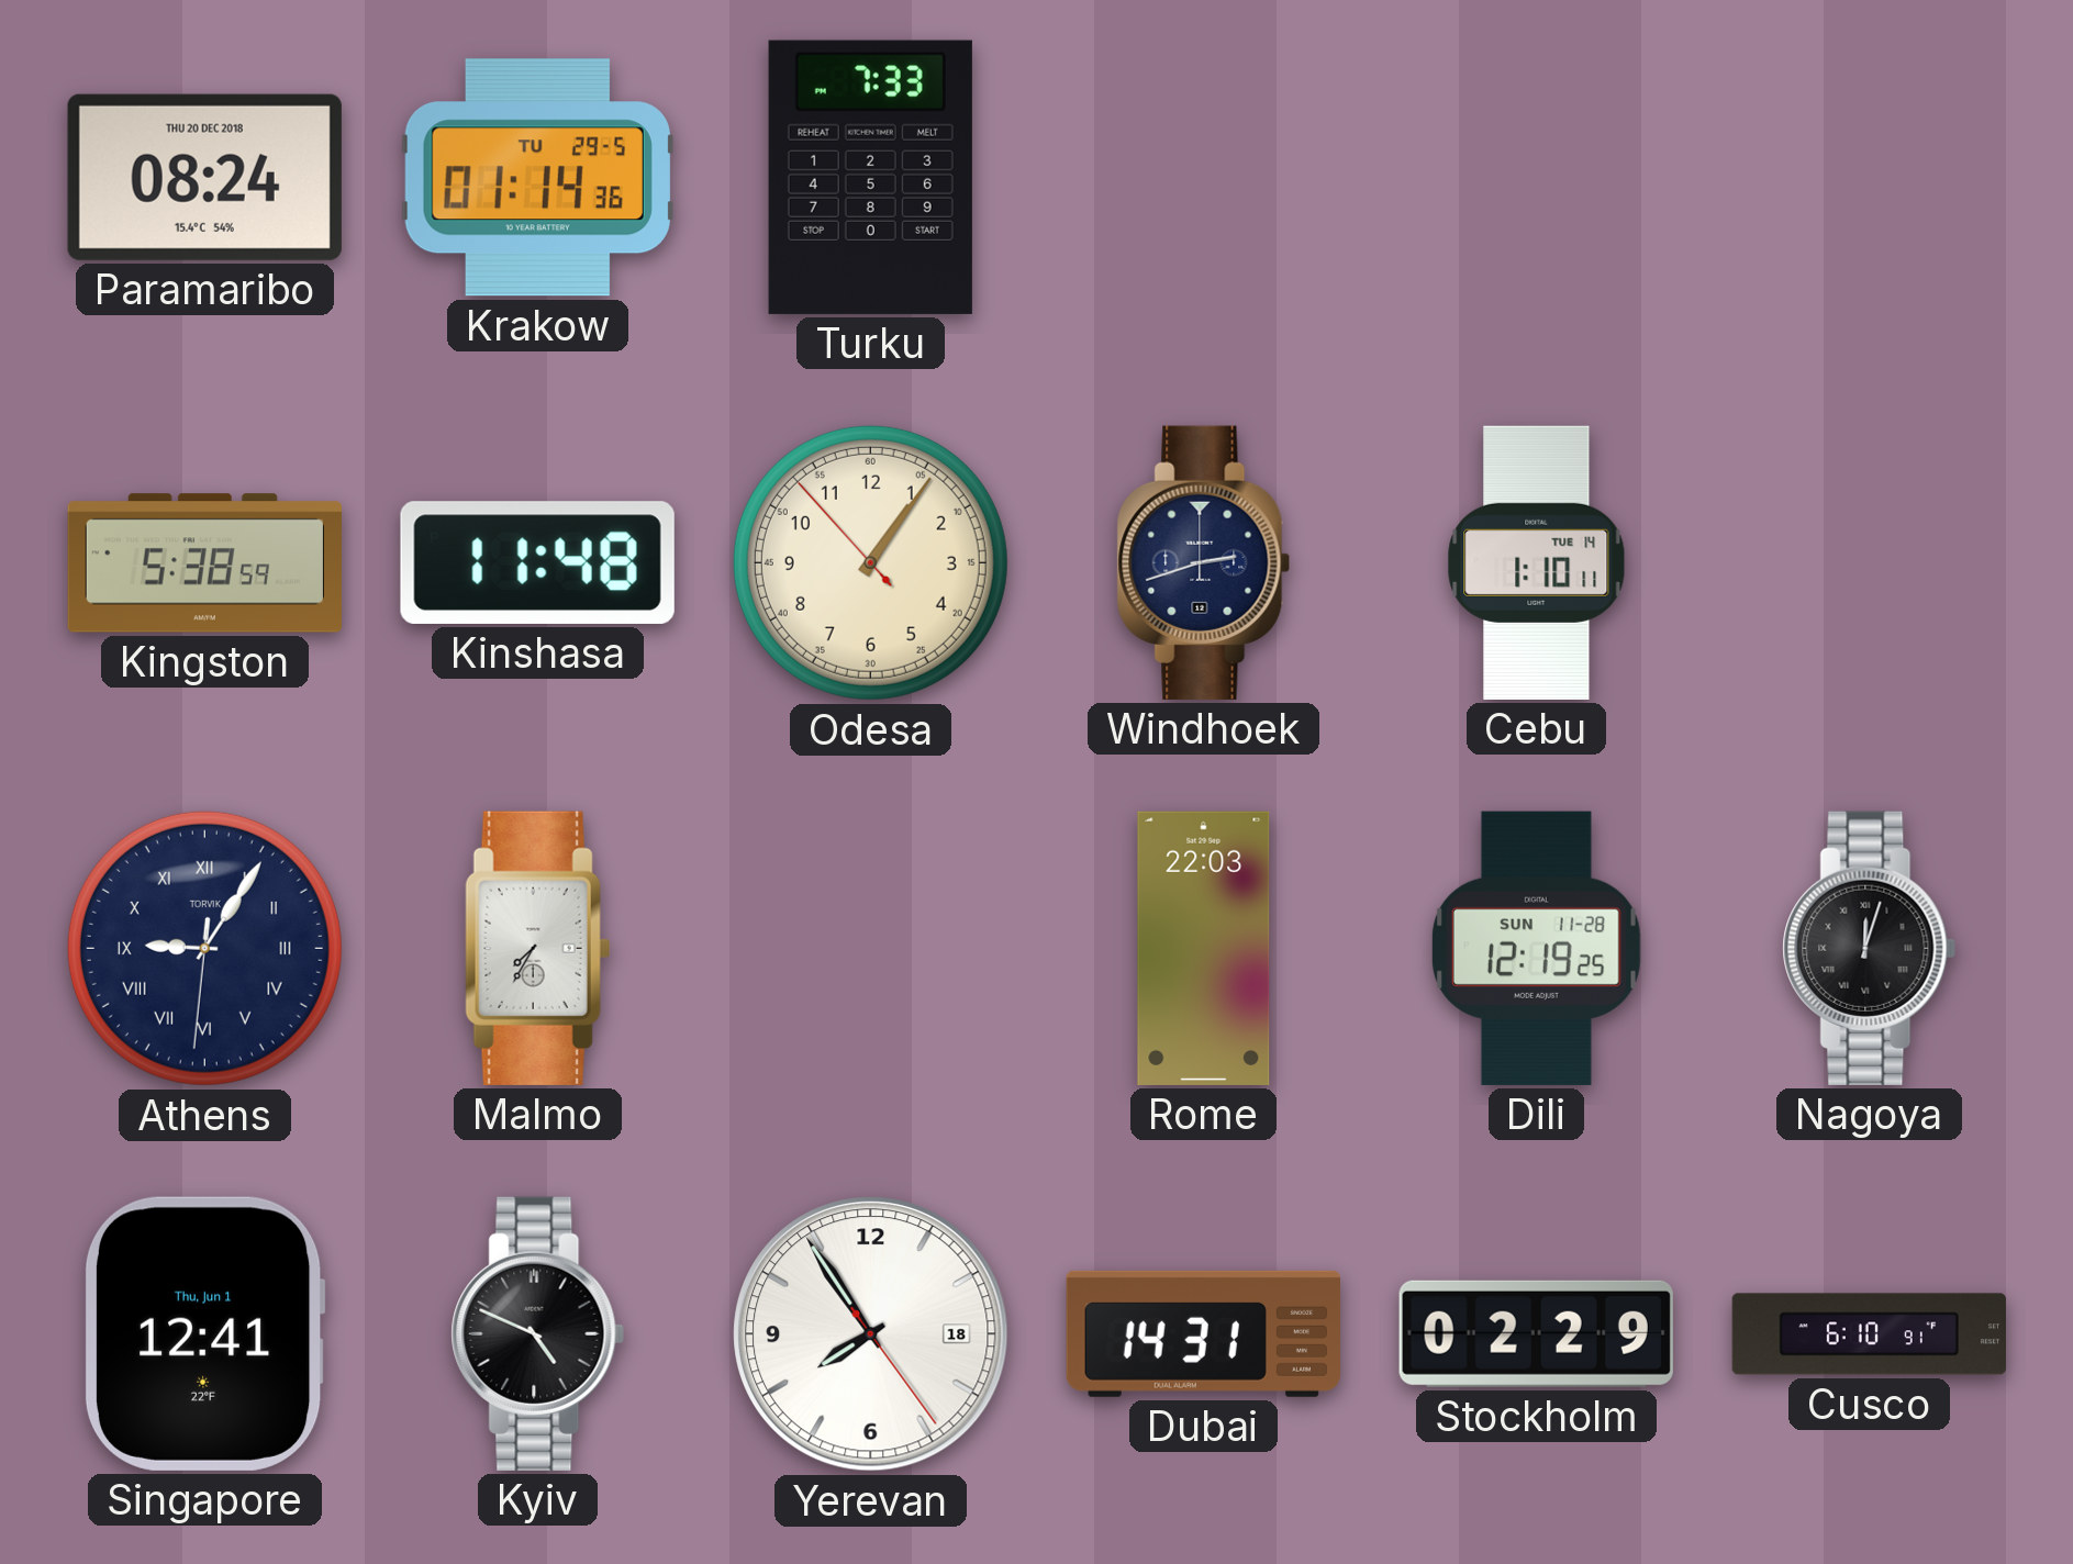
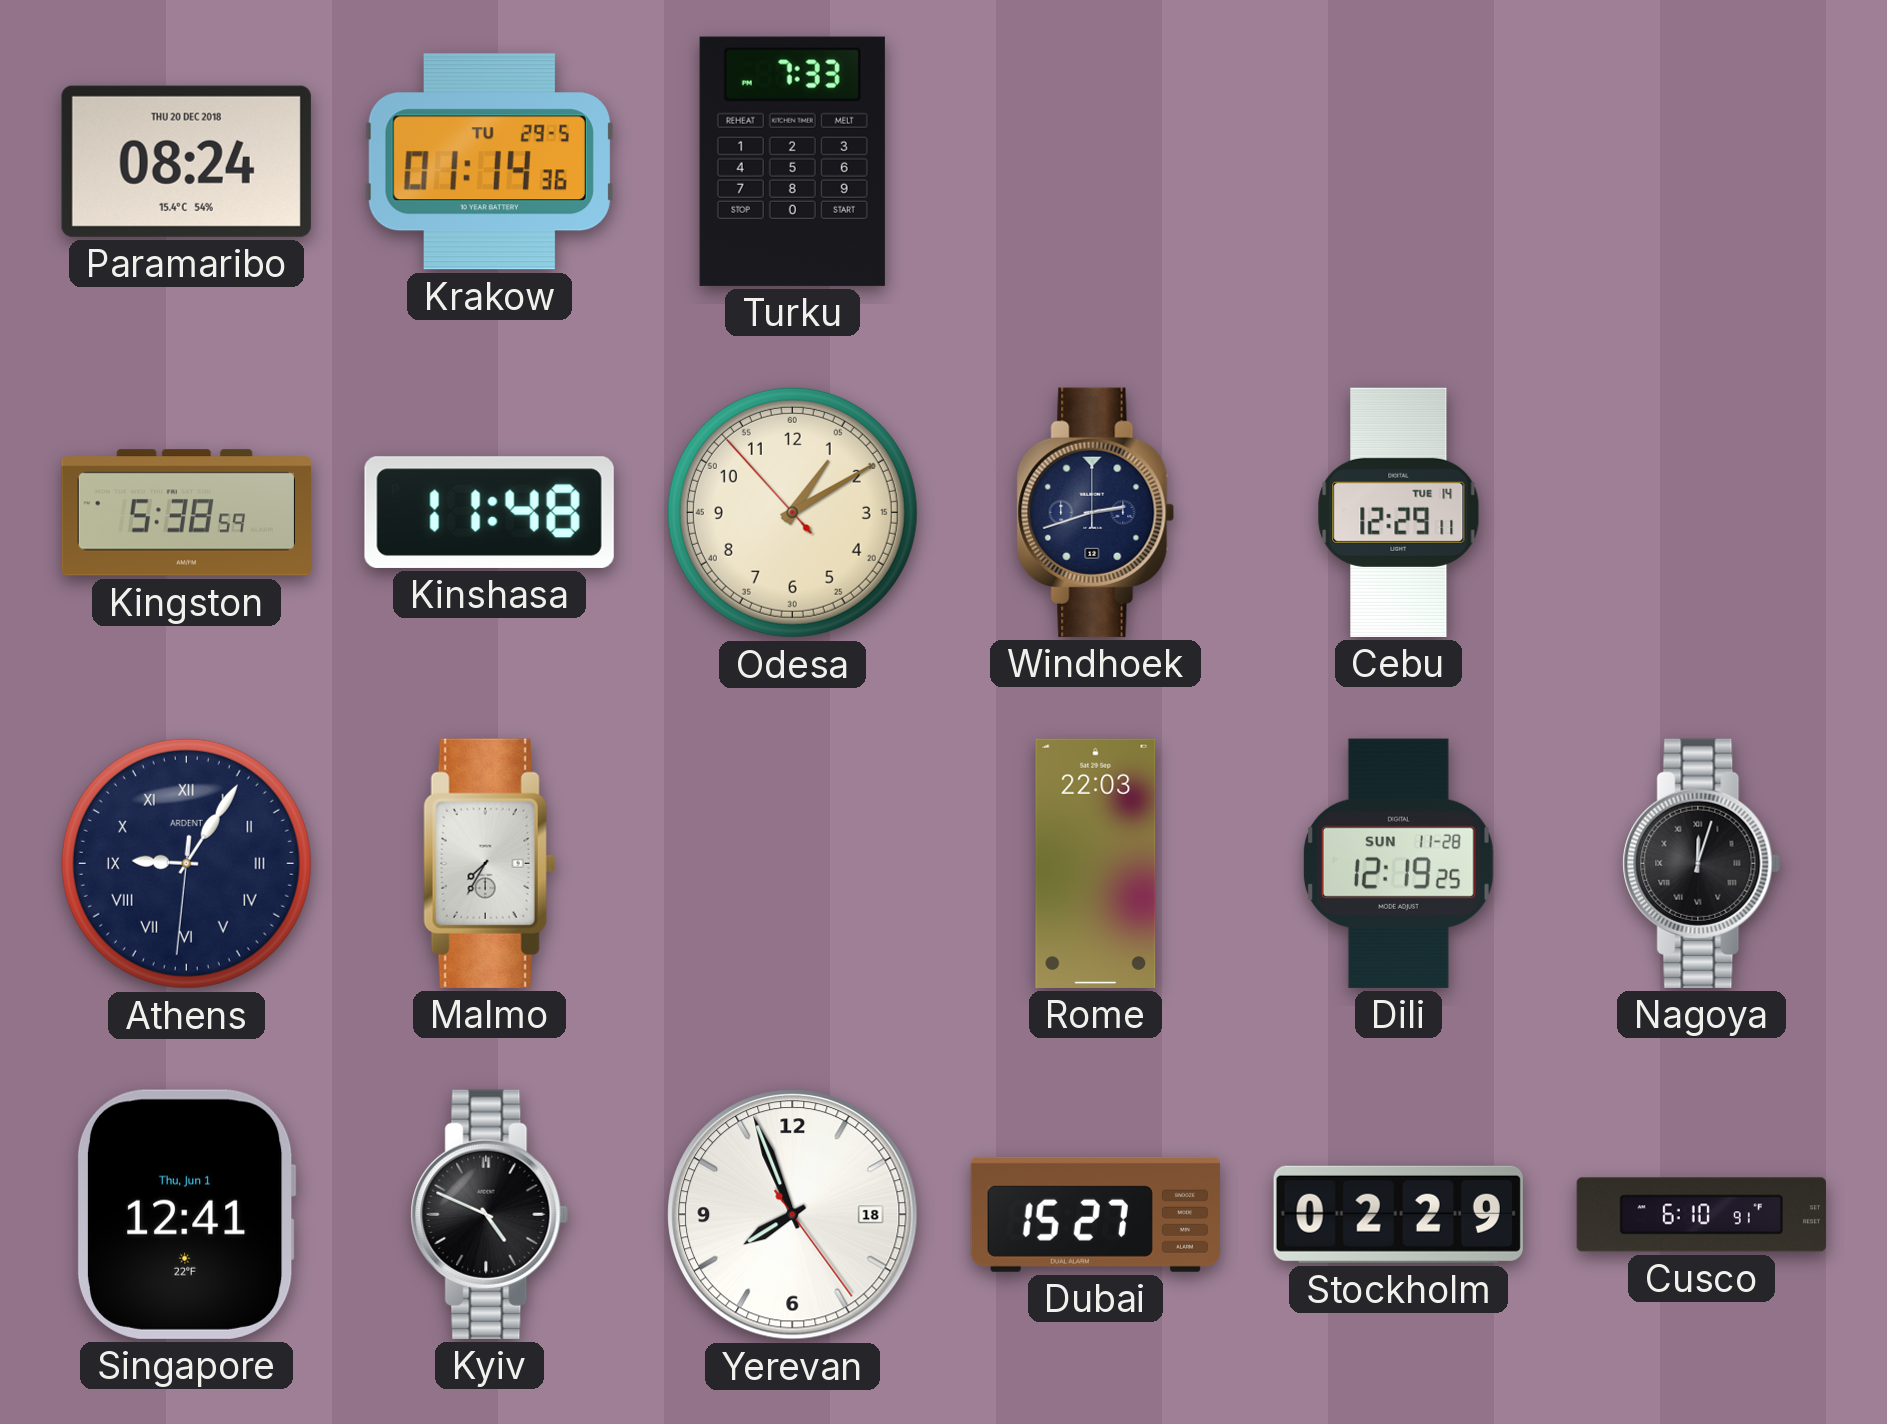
Odesa: 1:05 -> 1:09
Cebu: 1:10 -> 12:29
Athens brand: TORVIK -> ARDENT
Yerevan: 7:54 -> 7:56
Dubai: 14:31 -> 15:27
